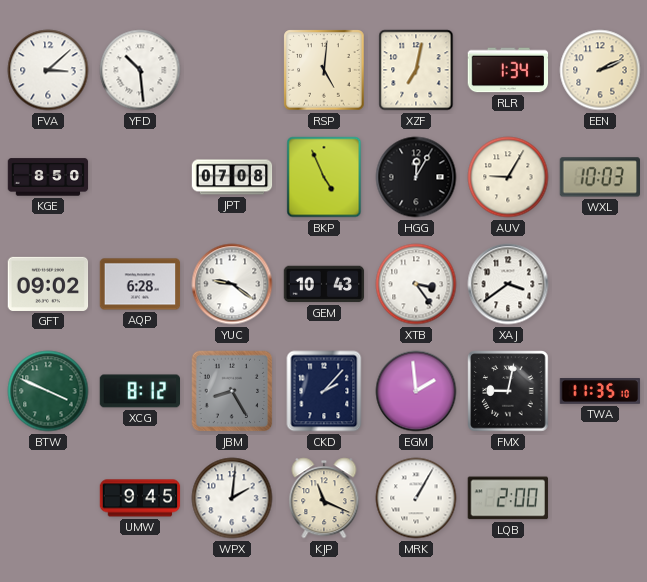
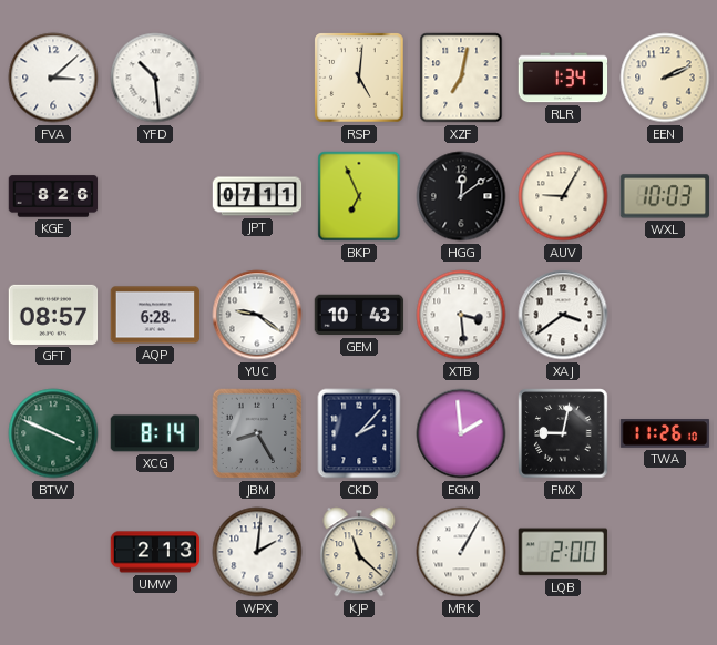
KGE: 8:50 -> 8:26
JPT: 07:08 -> 07:11
BKP: 4:56 -> 6:56
HGG: 12:05 -> 12:09
GFT: 09:02 -> 08:57
XTB: 3:24 -> 3:29
XCG: 8:12 -> 8:14
TWA: 11:35 -> 11:26
UMW: 9:45 -> 2:13
KJP: 11:19 -> 11:22
